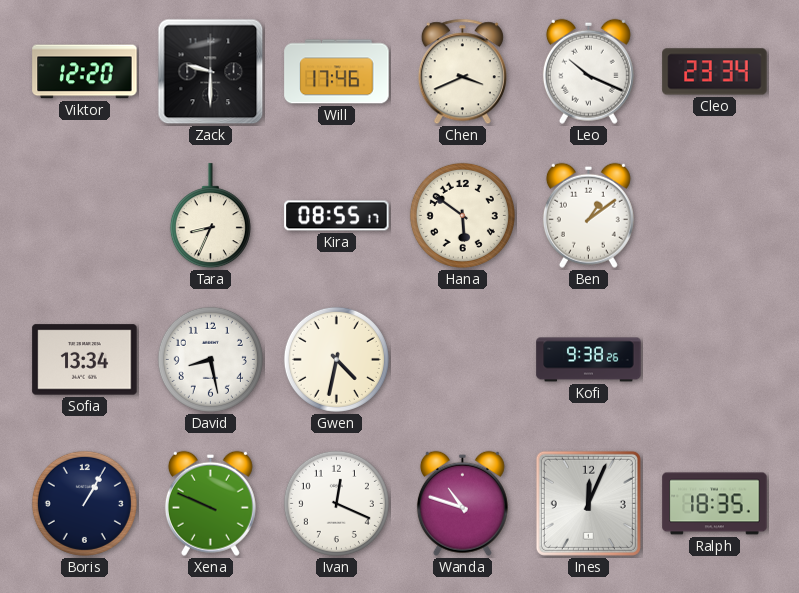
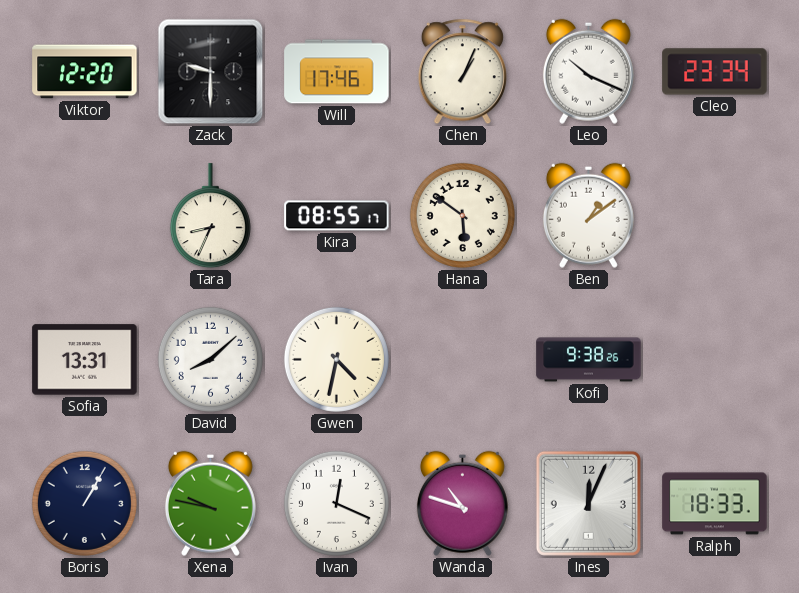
Chen: 3:41 -> 1:04
Sofia: 13:34 -> 13:31
David: 8:28 -> 8:08
Xena: 9:49 -> 9:47
Ralph: 18:35 -> 18:33
